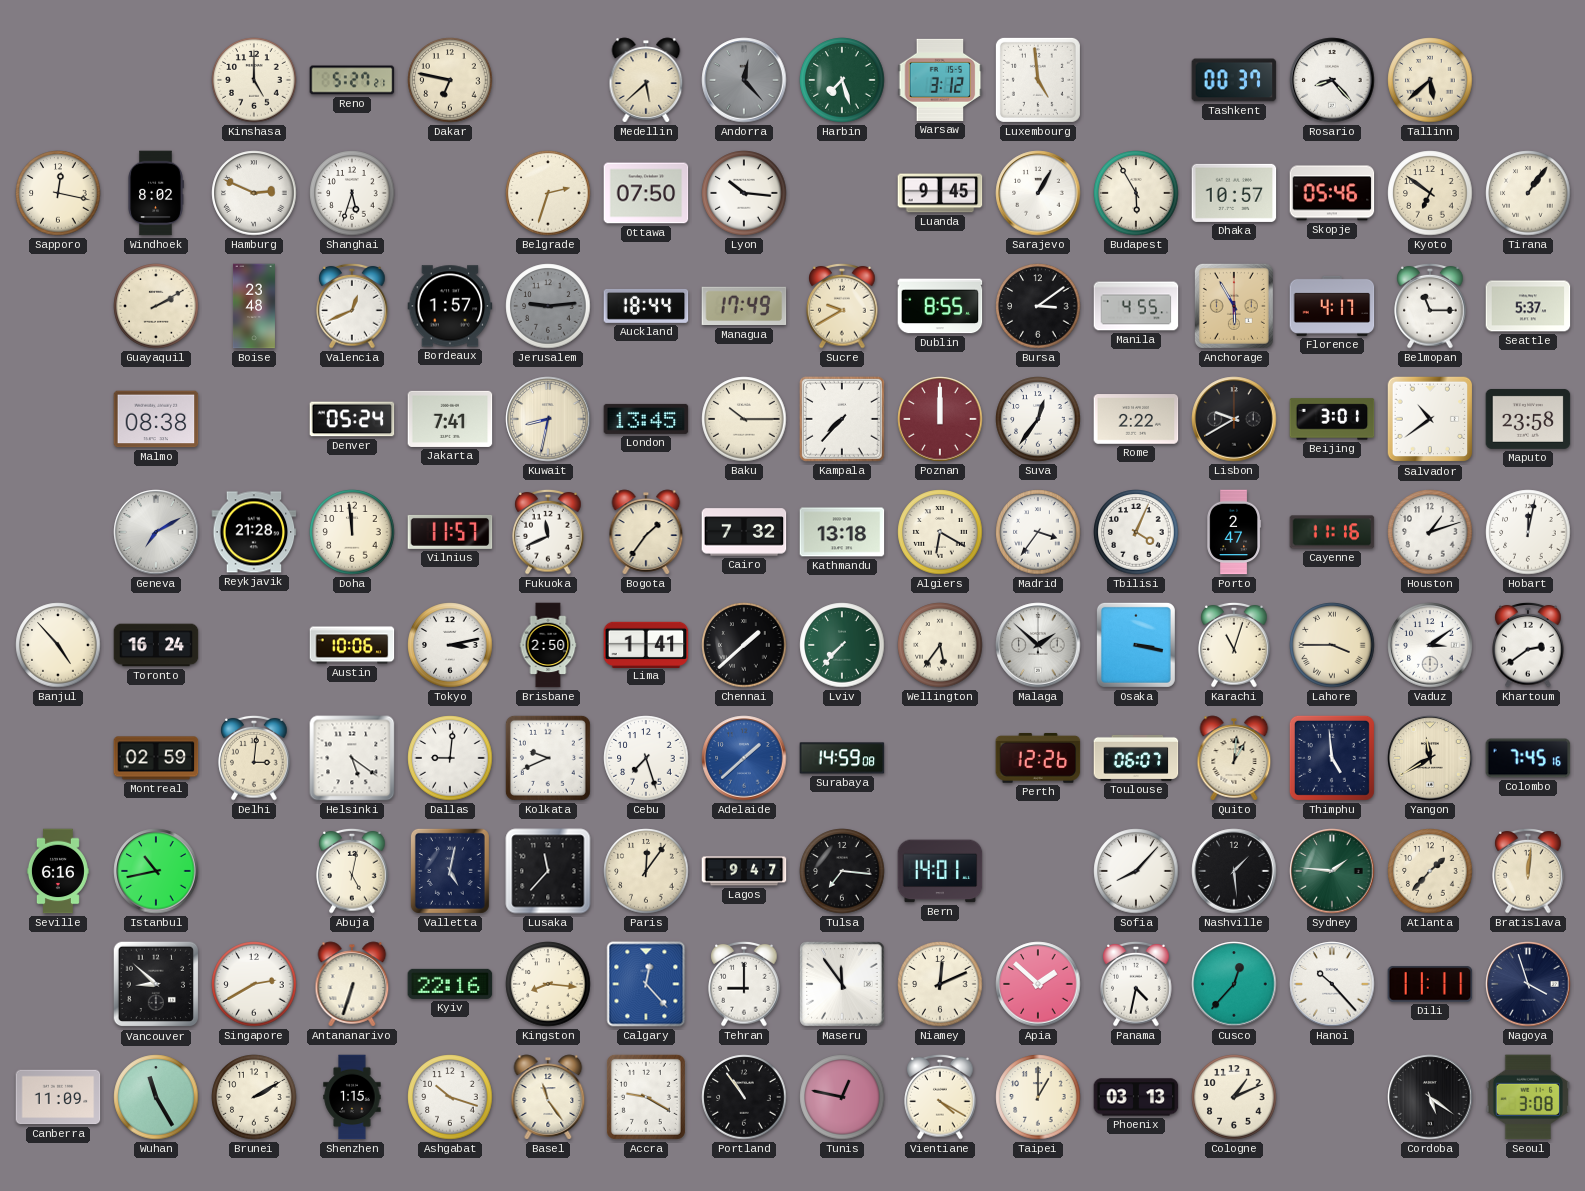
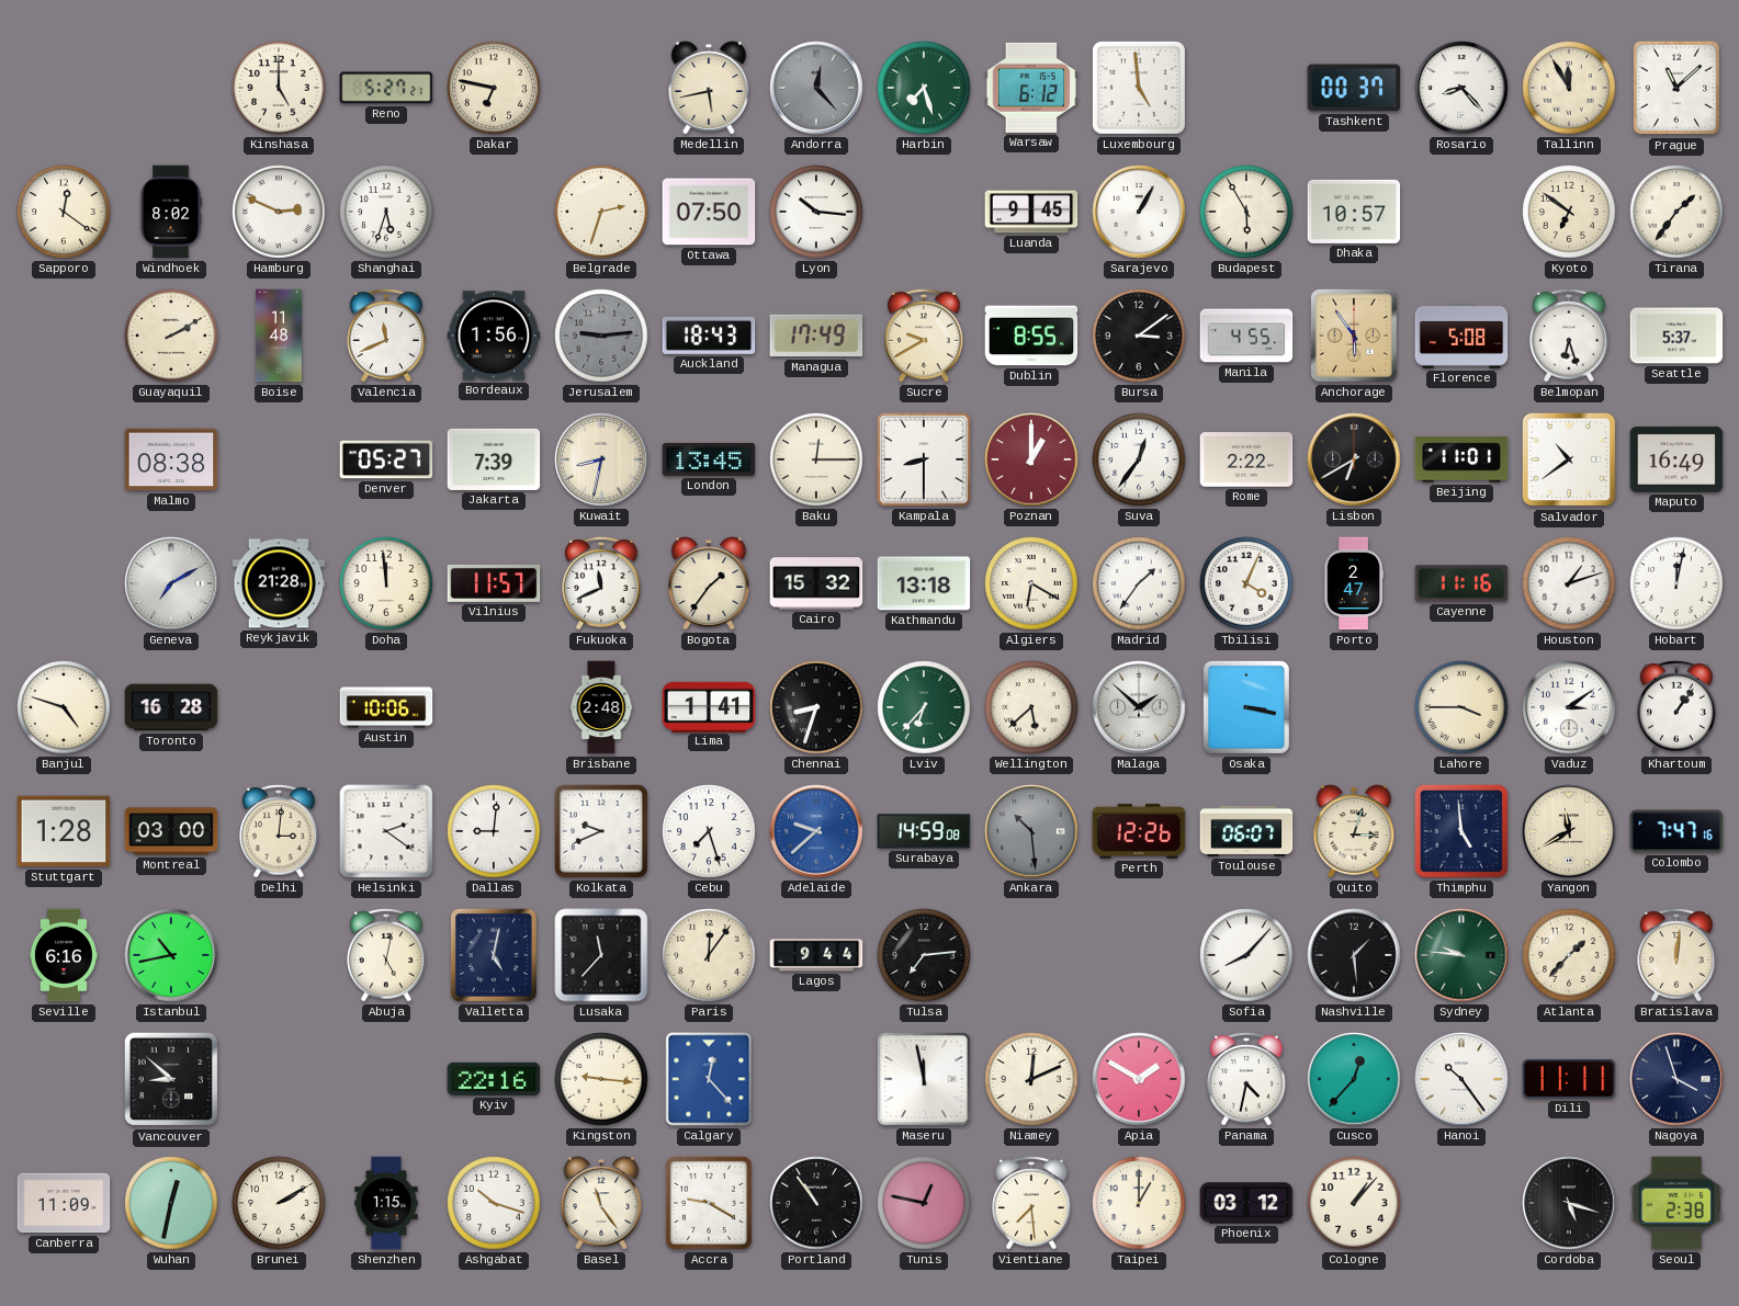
Medellin: 5:38 -> 5:43
Warsaw: 3:12 -> 6:12
Tallinn: 5:38 -> 11:55
Prague: none -> 11:08
Sapporo: 12:17 -> 12:21
Skopje: 05:46 -> none
Tirana: 1:06 -> 1:36
Boise: 23:48 -> 11:48
Valencia: 12:41 -> 11:41
Bordeaux: 1:57 -> 1:56
Auckland: 18:44 -> 18:43
Anchorage: 5:55 -> 5:54
Florence: 4:17 -> 5:08
Belmopan: 11:15 -> 6:27
Denver: 05:24 -> 05:27
Jakarta: 7:41 -> 7:39
Baku: 10:15 -> 12:15
Kampala: 7:37 -> 8:30
Poznan: 12:00 -> 1:00
Lisbon: 9:40 -> 6:40
Beijing: 3:01 -> 11:01
Maputo: 23:58 -> 16:49
Cairo: 7:32 -> 15:32
Madrid: 3:36 -> 1:36
Banjul: 4:53 -> 4:48
Toronto: 16:24 -> 16:28
Tokyo: 3:13 -> none
Brisbane: 2:50 -> 2:48
Chennai: 1:38 -> 8:33
Lviv: 7:37 -> 6:37
Wellington: 5:36 -> 5:38
Karachi: 11:03 -> none
Khartoum: 2:39 -> 1:06
Stuttgart: none -> 1:28
Montreal: 02:59 -> 03:00
Helsinki: 5:21 -> 2:21
Adelaide: 1:38 -> 9:38
Ankara: none -> 10:29
Quito: 1:01 -> 3:03
Colombo: 7:45 -> 7:47
Lagos: 9:47 -> 9:44
Tulsa: 7:16 -> 7:14
Bern: 14:01 -> none
Sydney: 1:46 -> 9:46
Singapore: 2:40 -> none
Antananarivo: 6:33 -> none
Kingston: 8:16 -> 9:16
Tehran: 9:00 -> none
Maseru: 11:54 -> 11:58
Apia: 1:52 -> 1:50
Hanoi: 10:23 -> 10:24
Wuhan: 11:25 -> 12:32
Vientiane: 4:20 -> 7:29
Phoenix: 03:13 -> 03:12
Cologne: 1:11 -> 1:07
Cordoba: 5:21 -> 5:18
Seoul: 3:08 -> 2:38
